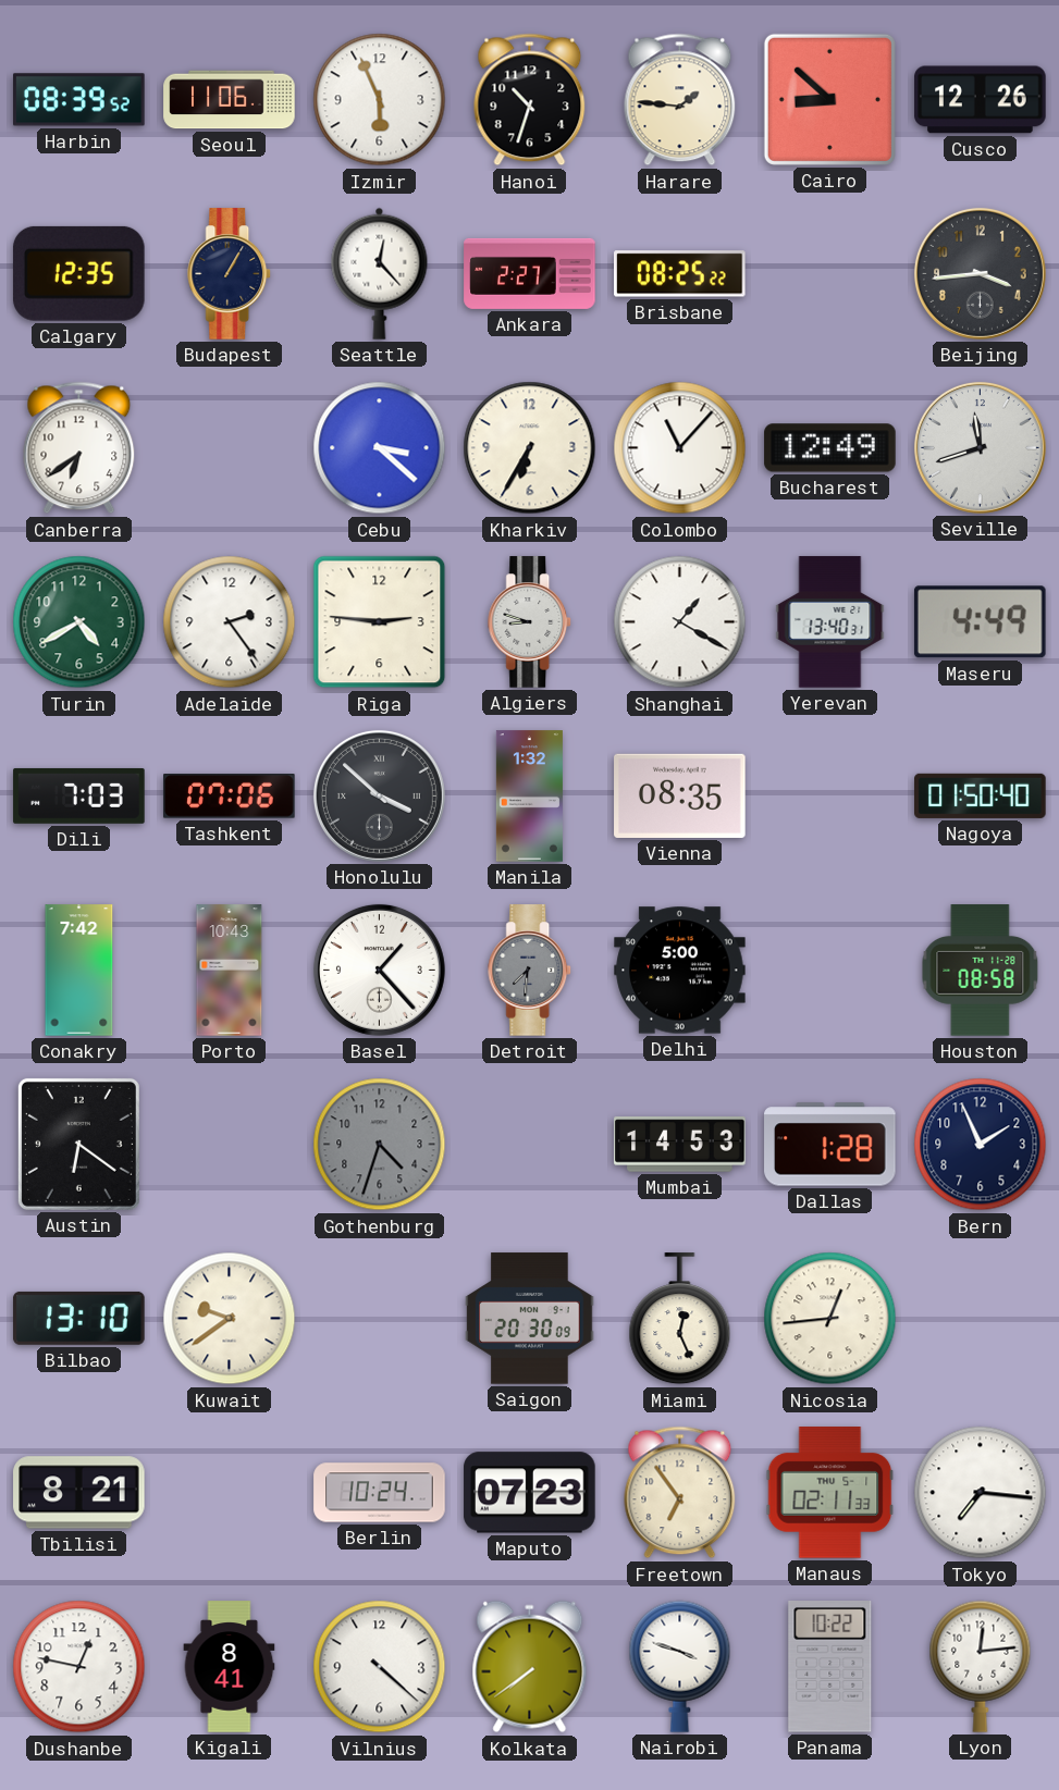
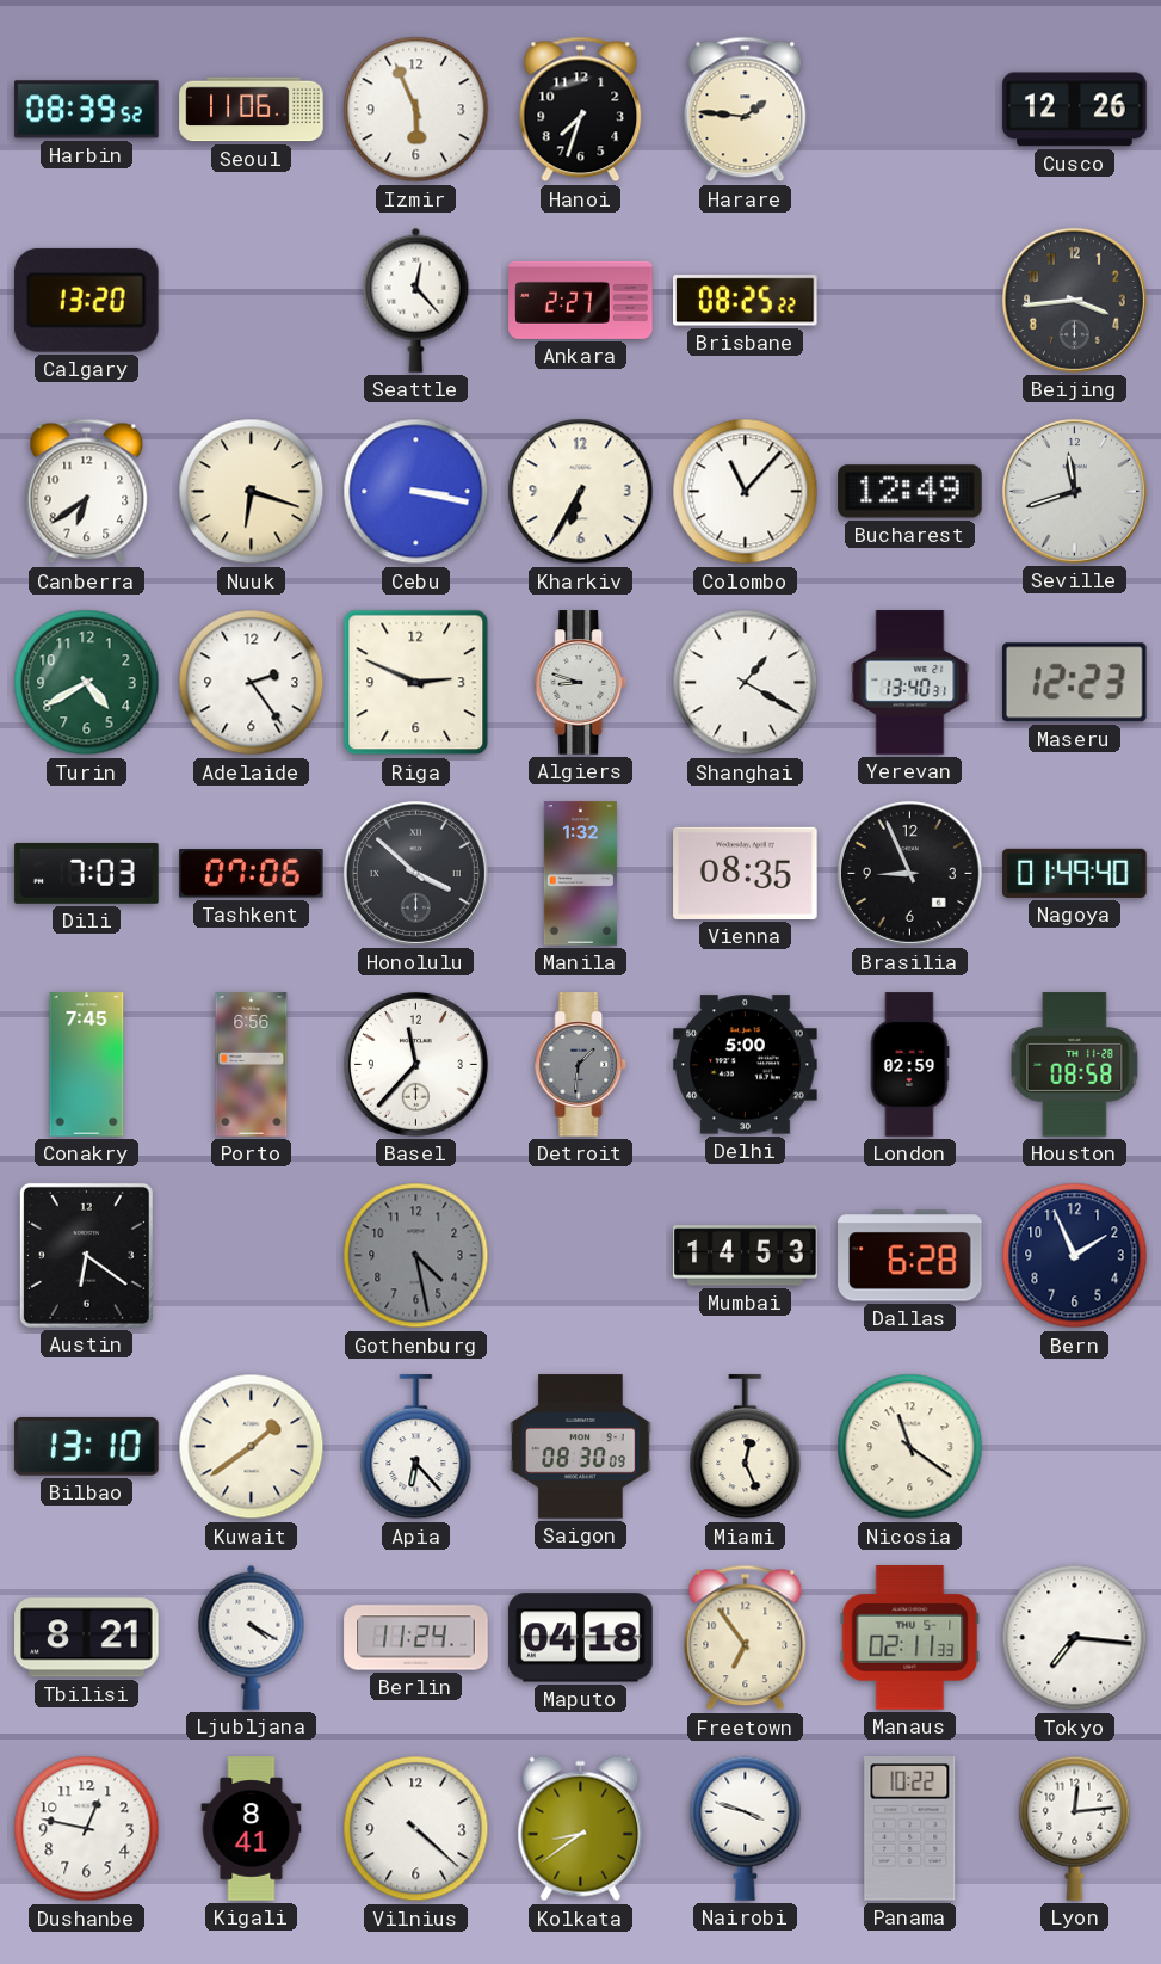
Hanoi: 10:33 -> 7:33
Cairo: 8:52 -> none
Calgary: 12:35 -> 13:20
Budapest: 1:05 -> none
Nuuk: none -> 6:18
Cebu: 3:22 -> 3:17
Riga: 2:46 -> 2:49
Maseru: 4:49 -> 12:23
Brasilia: none -> 8:56
Nagoya: 01:50 -> 01:49
Conakry: 7:42 -> 7:45
Porto: 10:43 -> 6:56
Basel: 1:23 -> 11:37
Detroit: 7:31 -> 1:31
London: none -> 02:59
Gothenburg: 4:33 -> 4:28
Dallas: 1:28 -> 6:28
Kuwait: 9:39 -> 1:39
Apia: none -> 6:23
Saigon: 20:30 -> 08:30
Nicosia: 12:44 -> 11:21
Ljubljana: none -> 4:20
Berlin: 10:24 -> 11:24
Maputo: 07:23 -> 04:18
Kolkata: 7:39 -> 8:39
